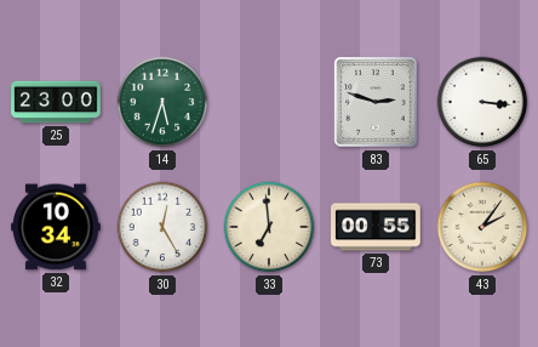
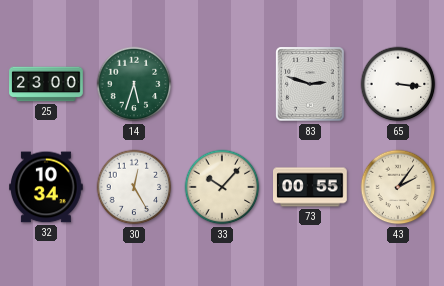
33: 6:59 -> 10:07
